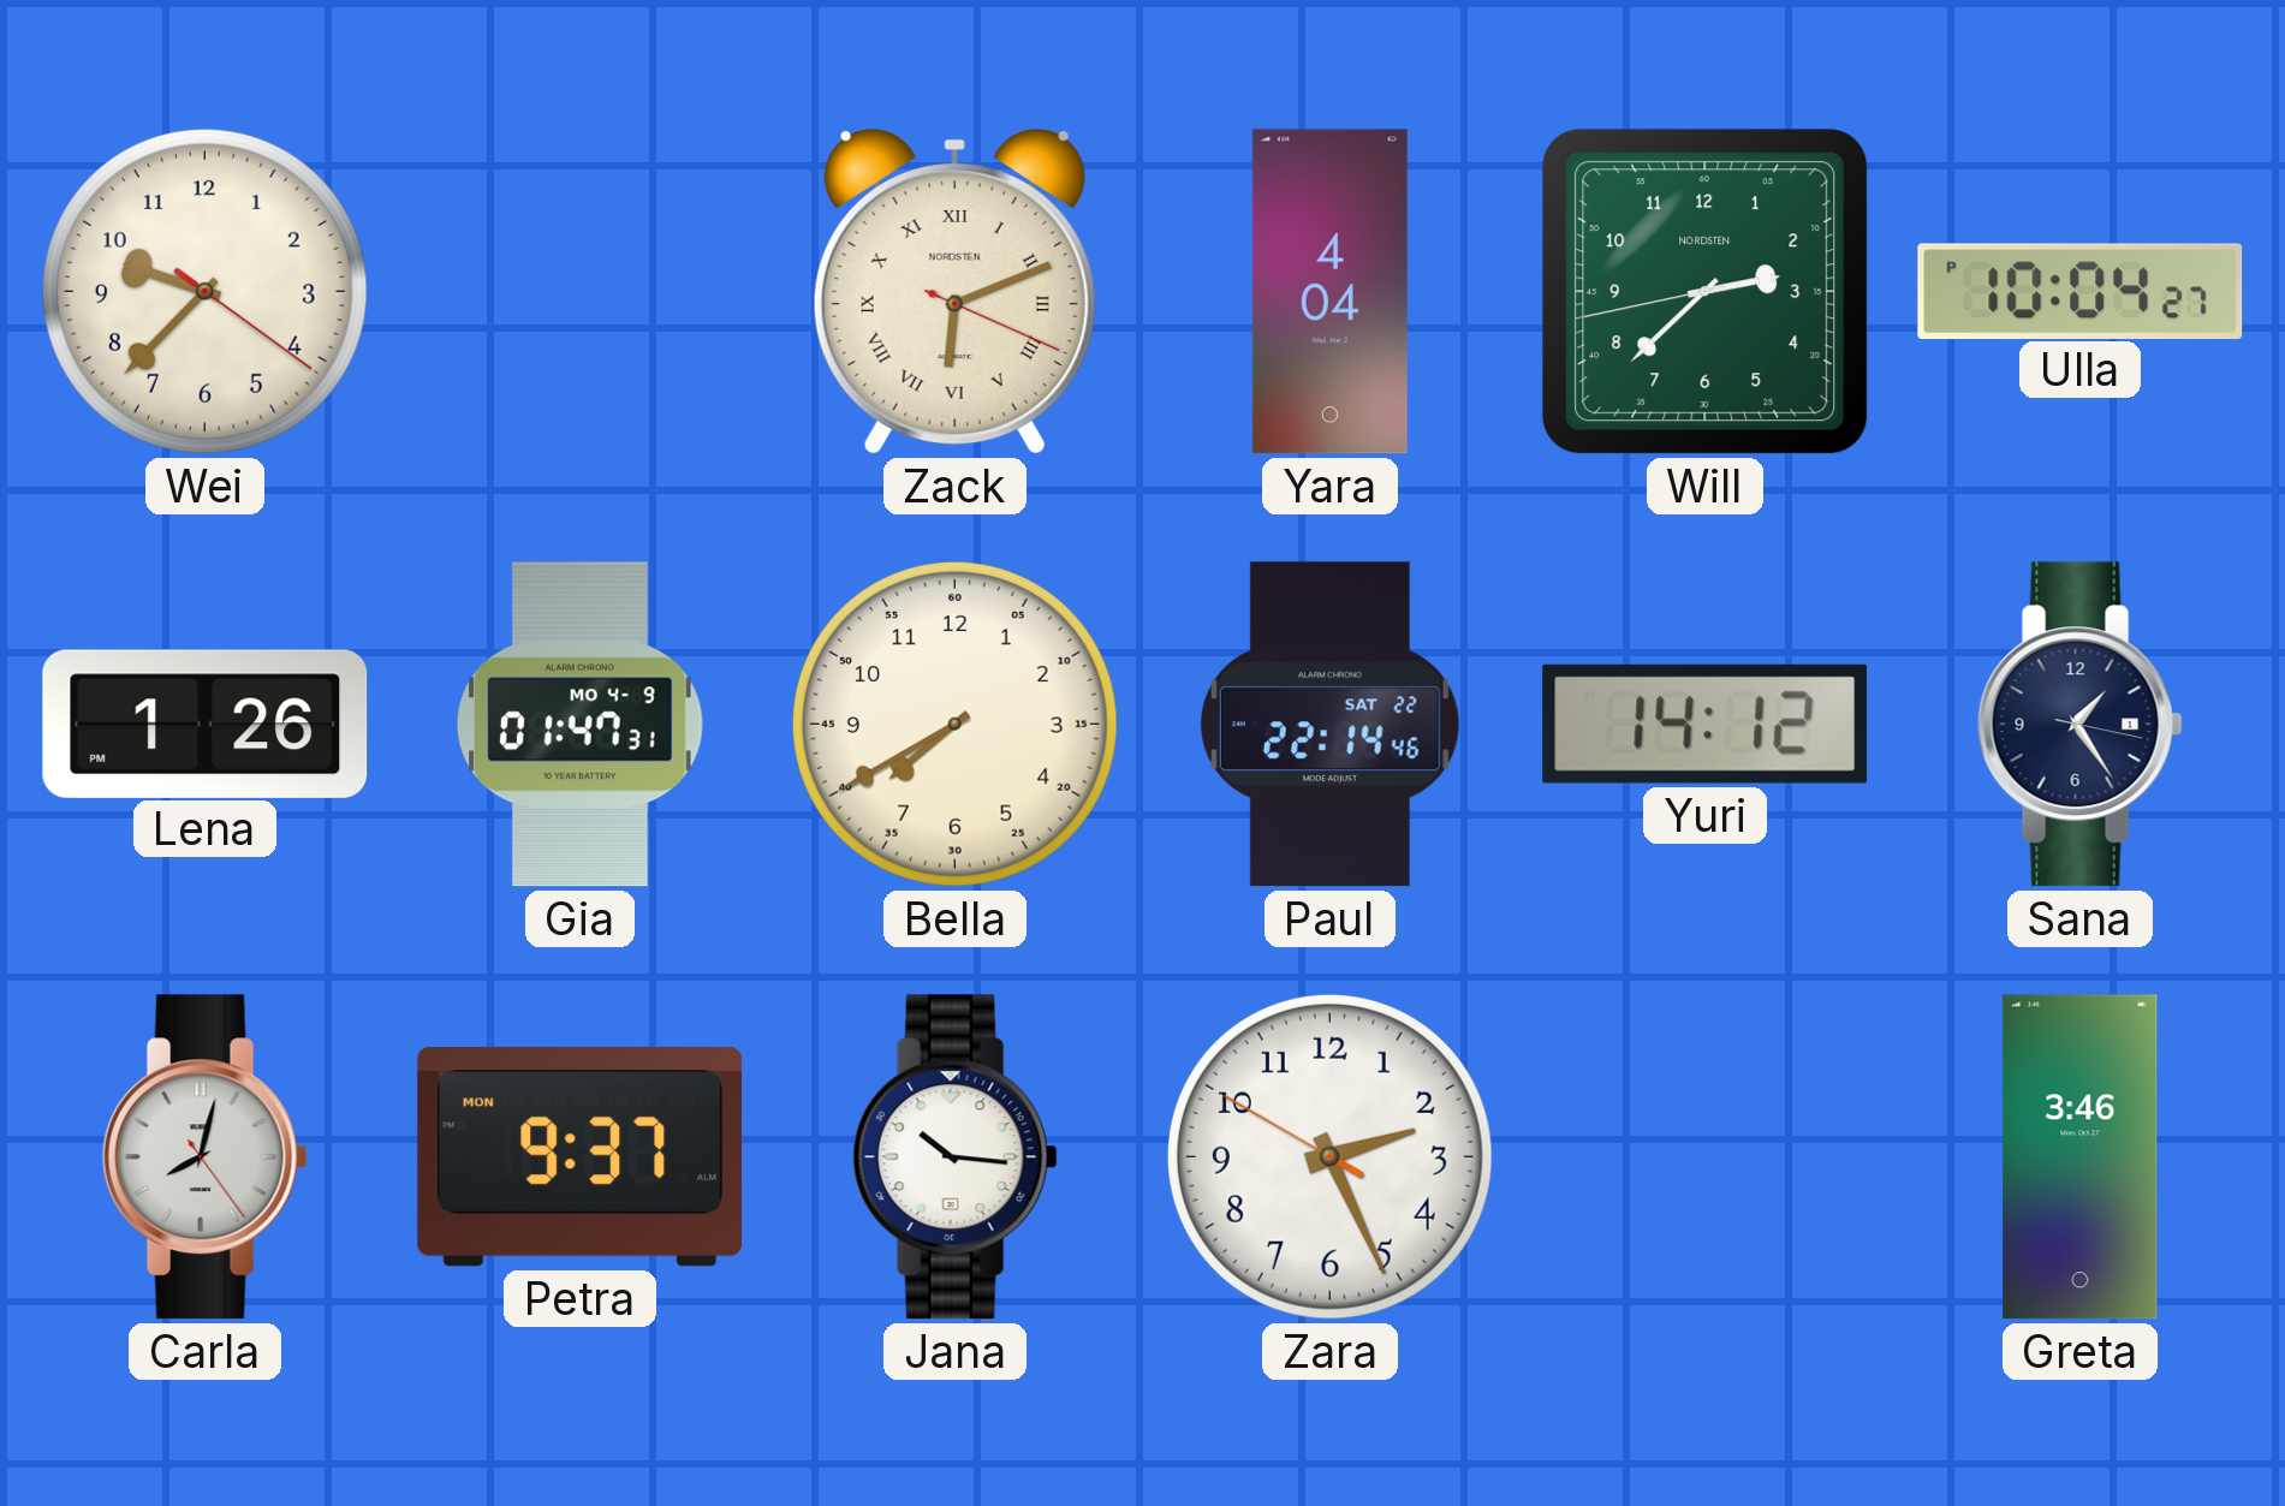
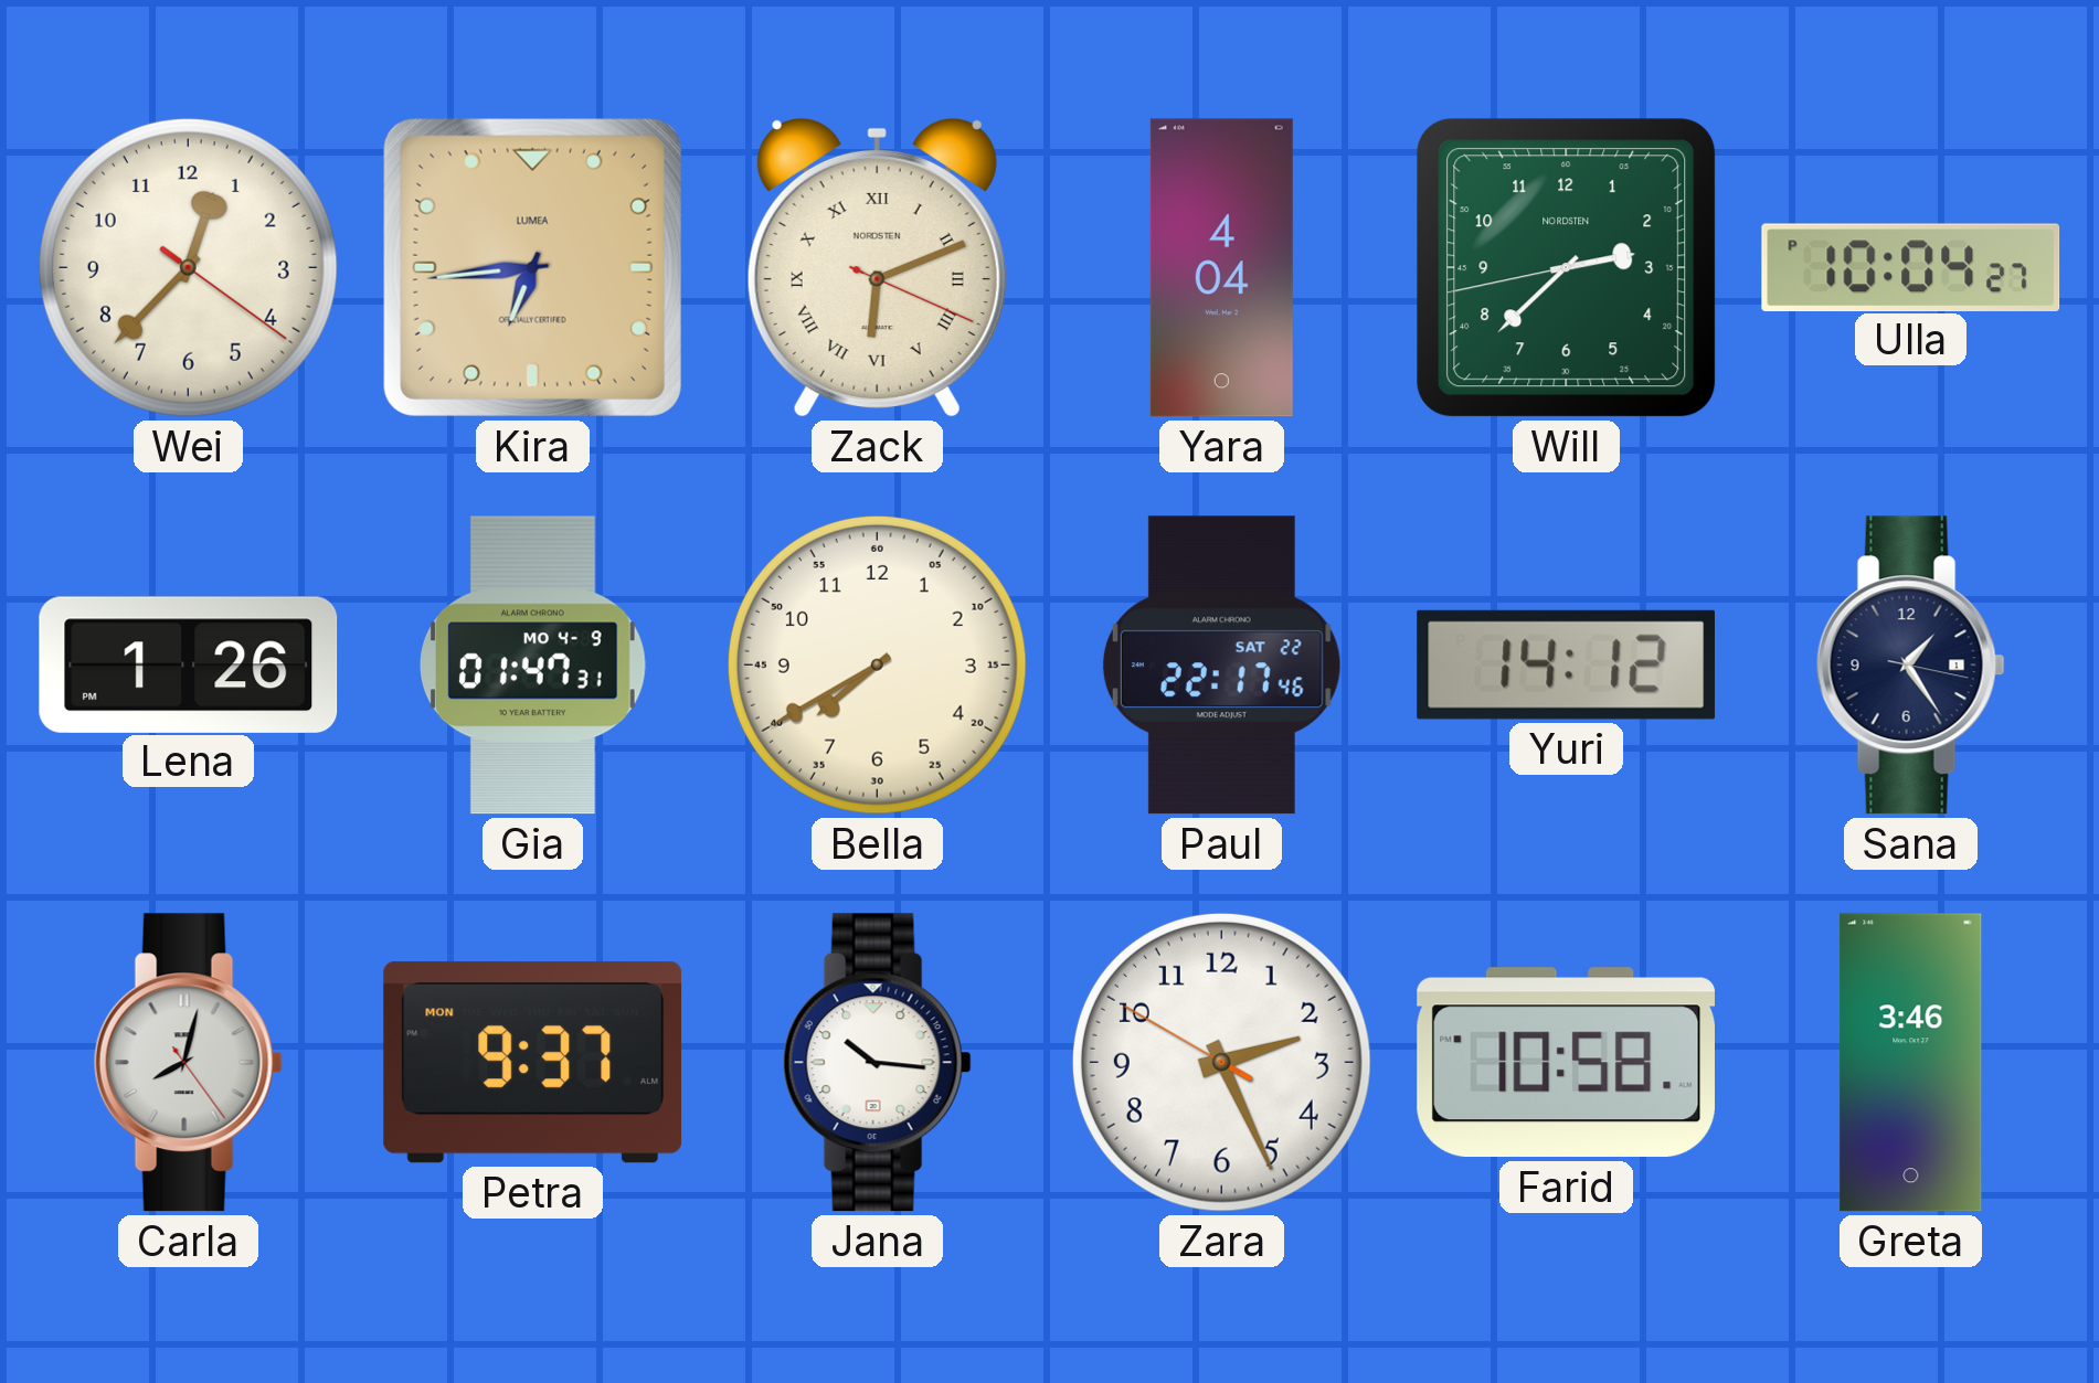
Wei: 9:37 -> 12:37
Kira: none -> 6:44
Paul: 22:14 -> 22:17
Farid: none -> 10:58
